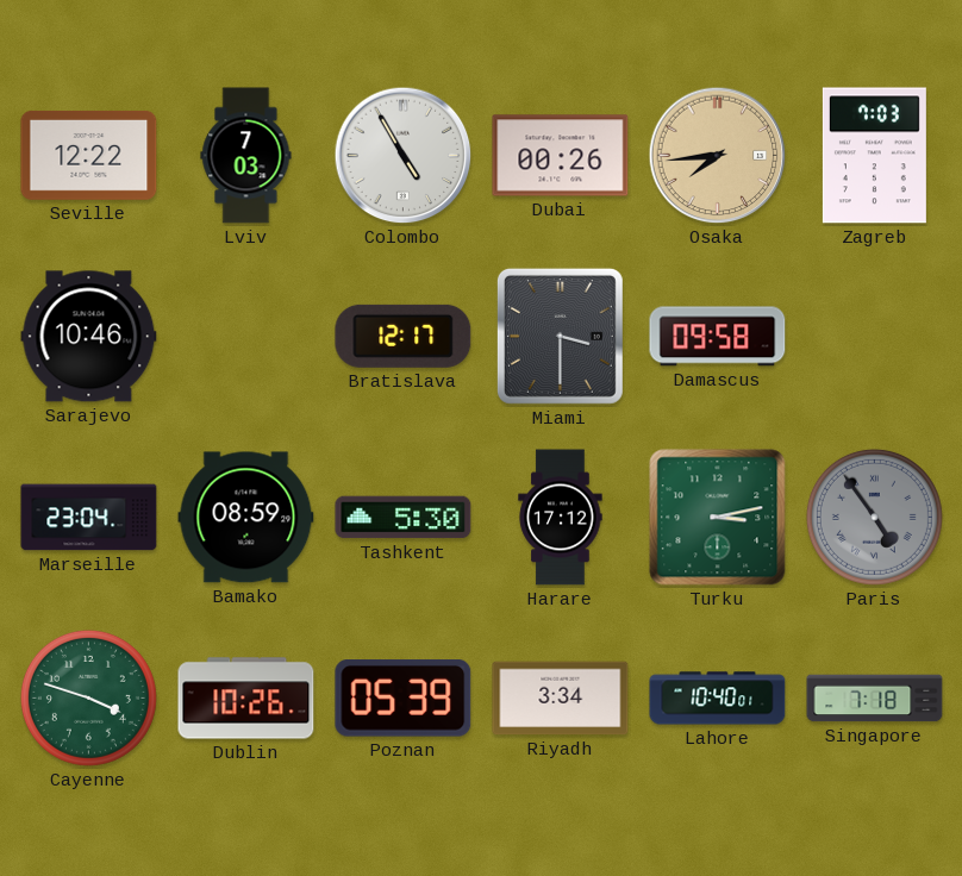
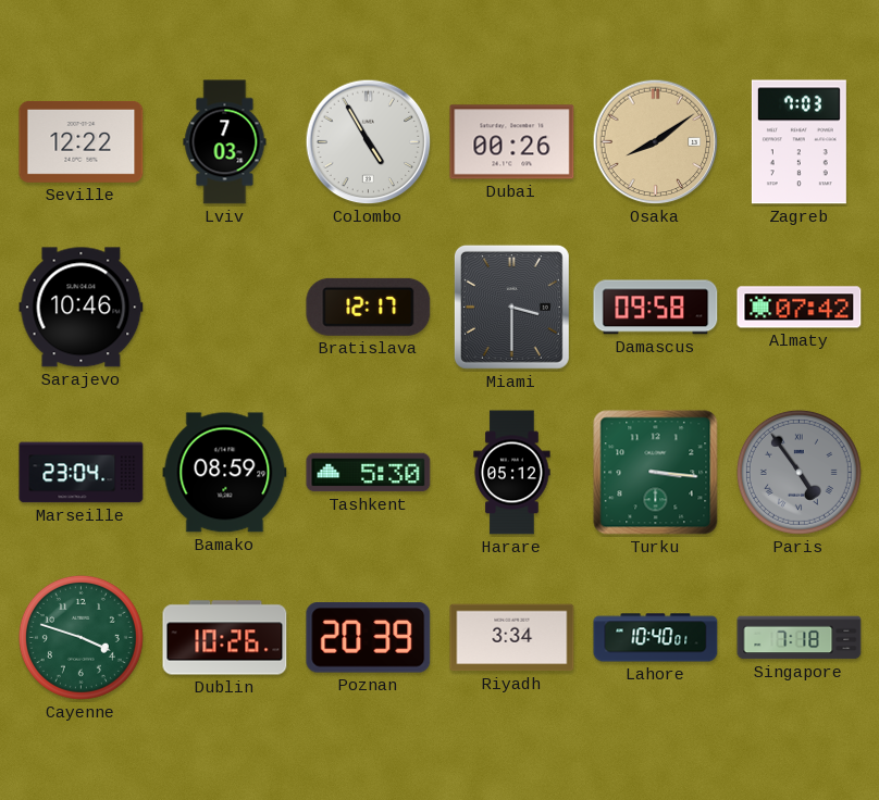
Osaka: 7:44 -> 8:09
Almaty: none -> 07:42
Harare: 17:12 -> 05:12
Turku: 3:13 -> 3:16
Poznan: 05:39 -> 20:39
